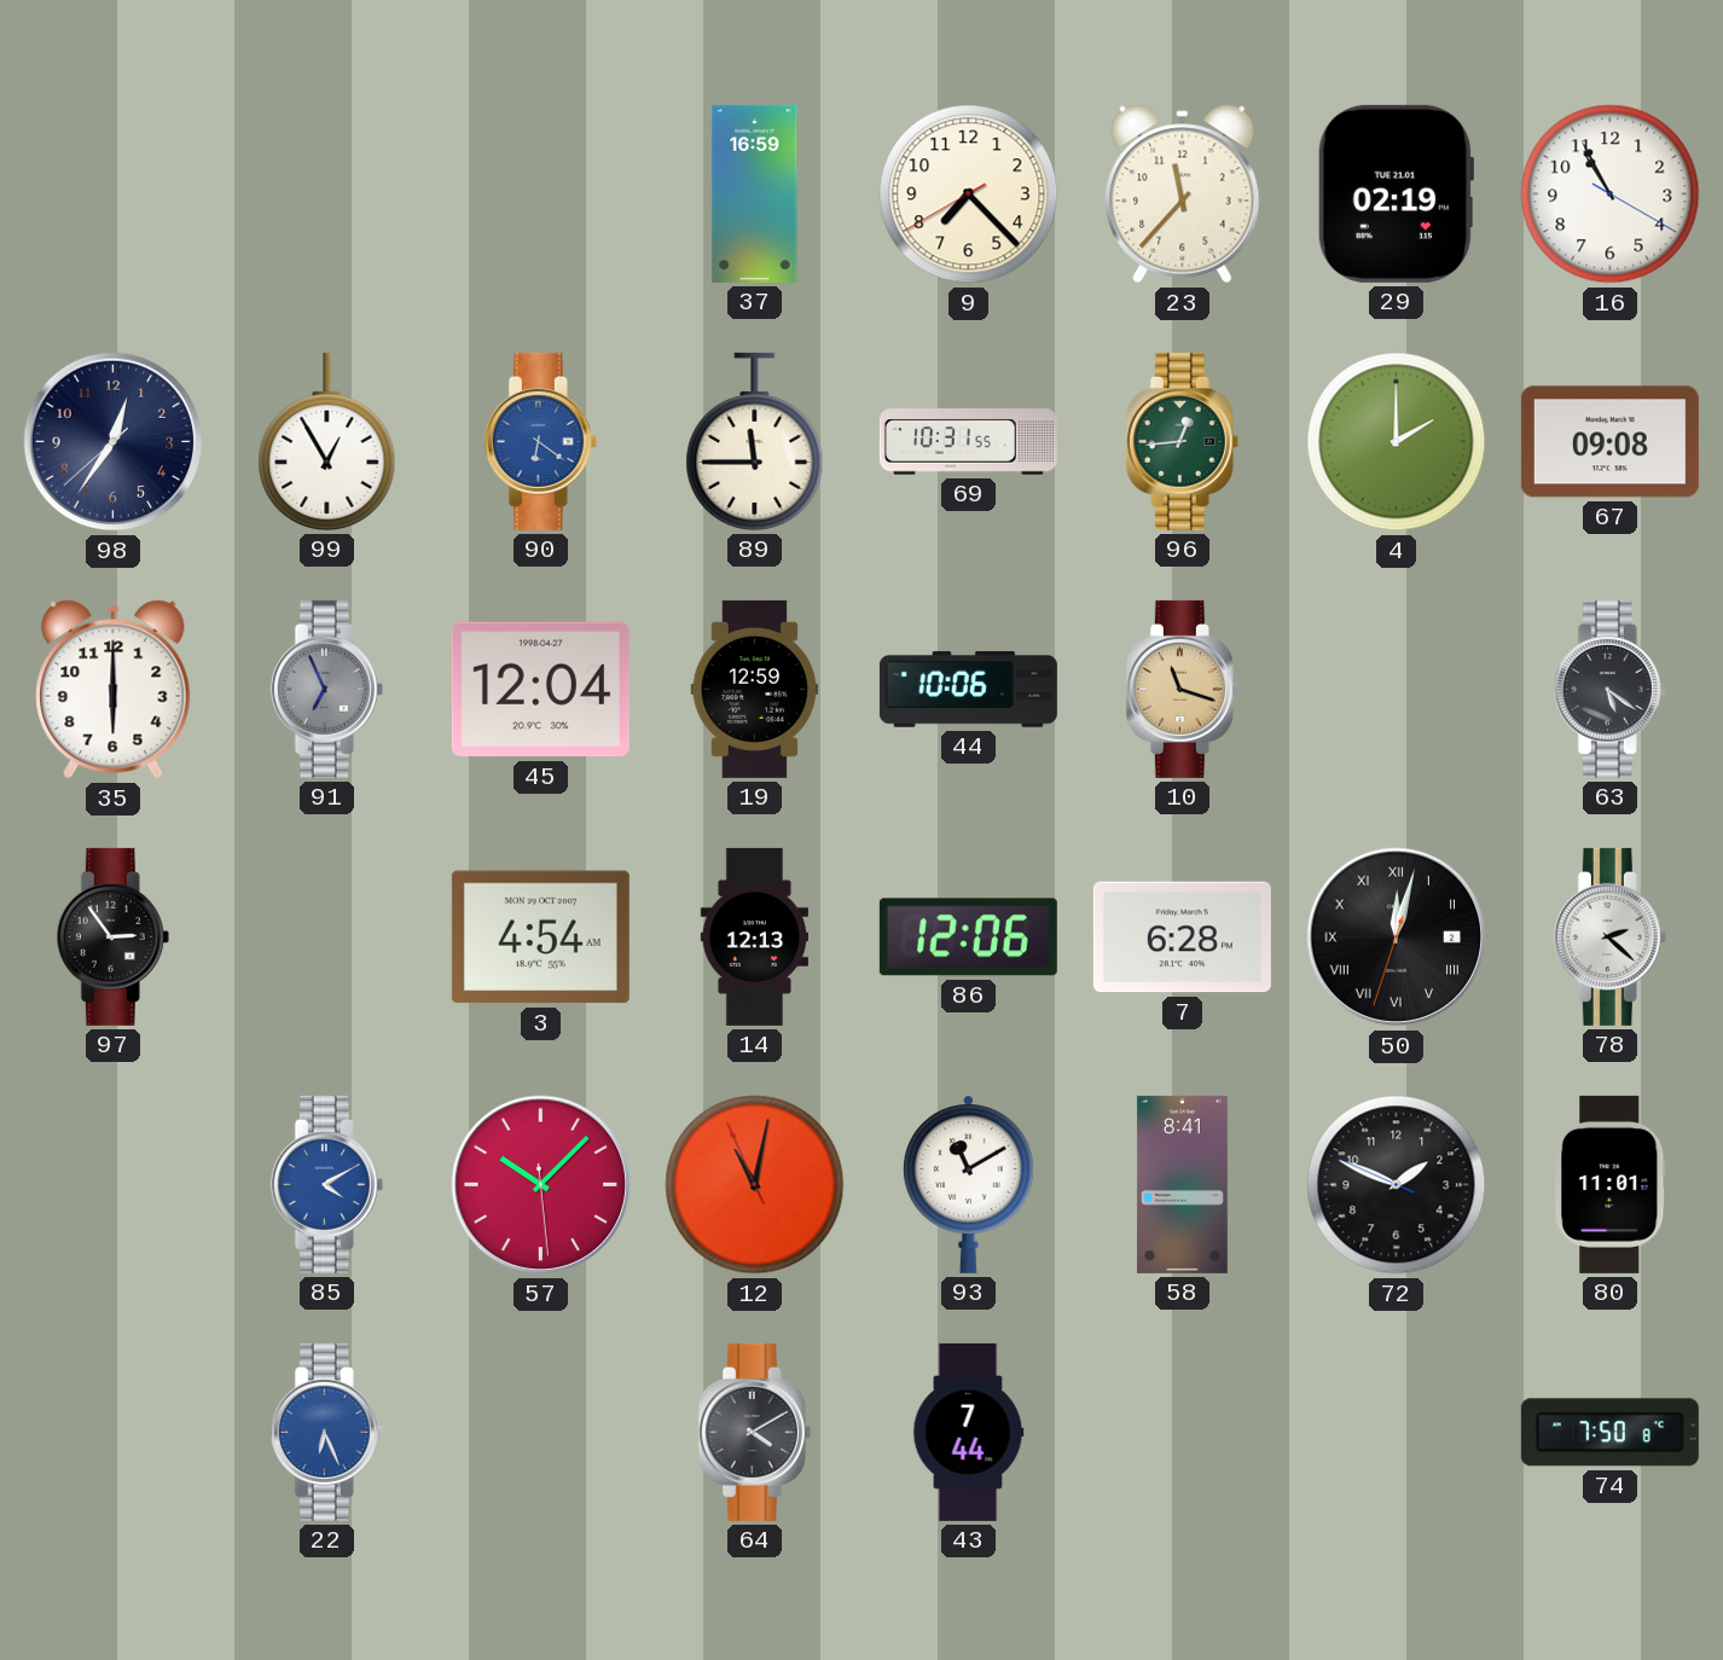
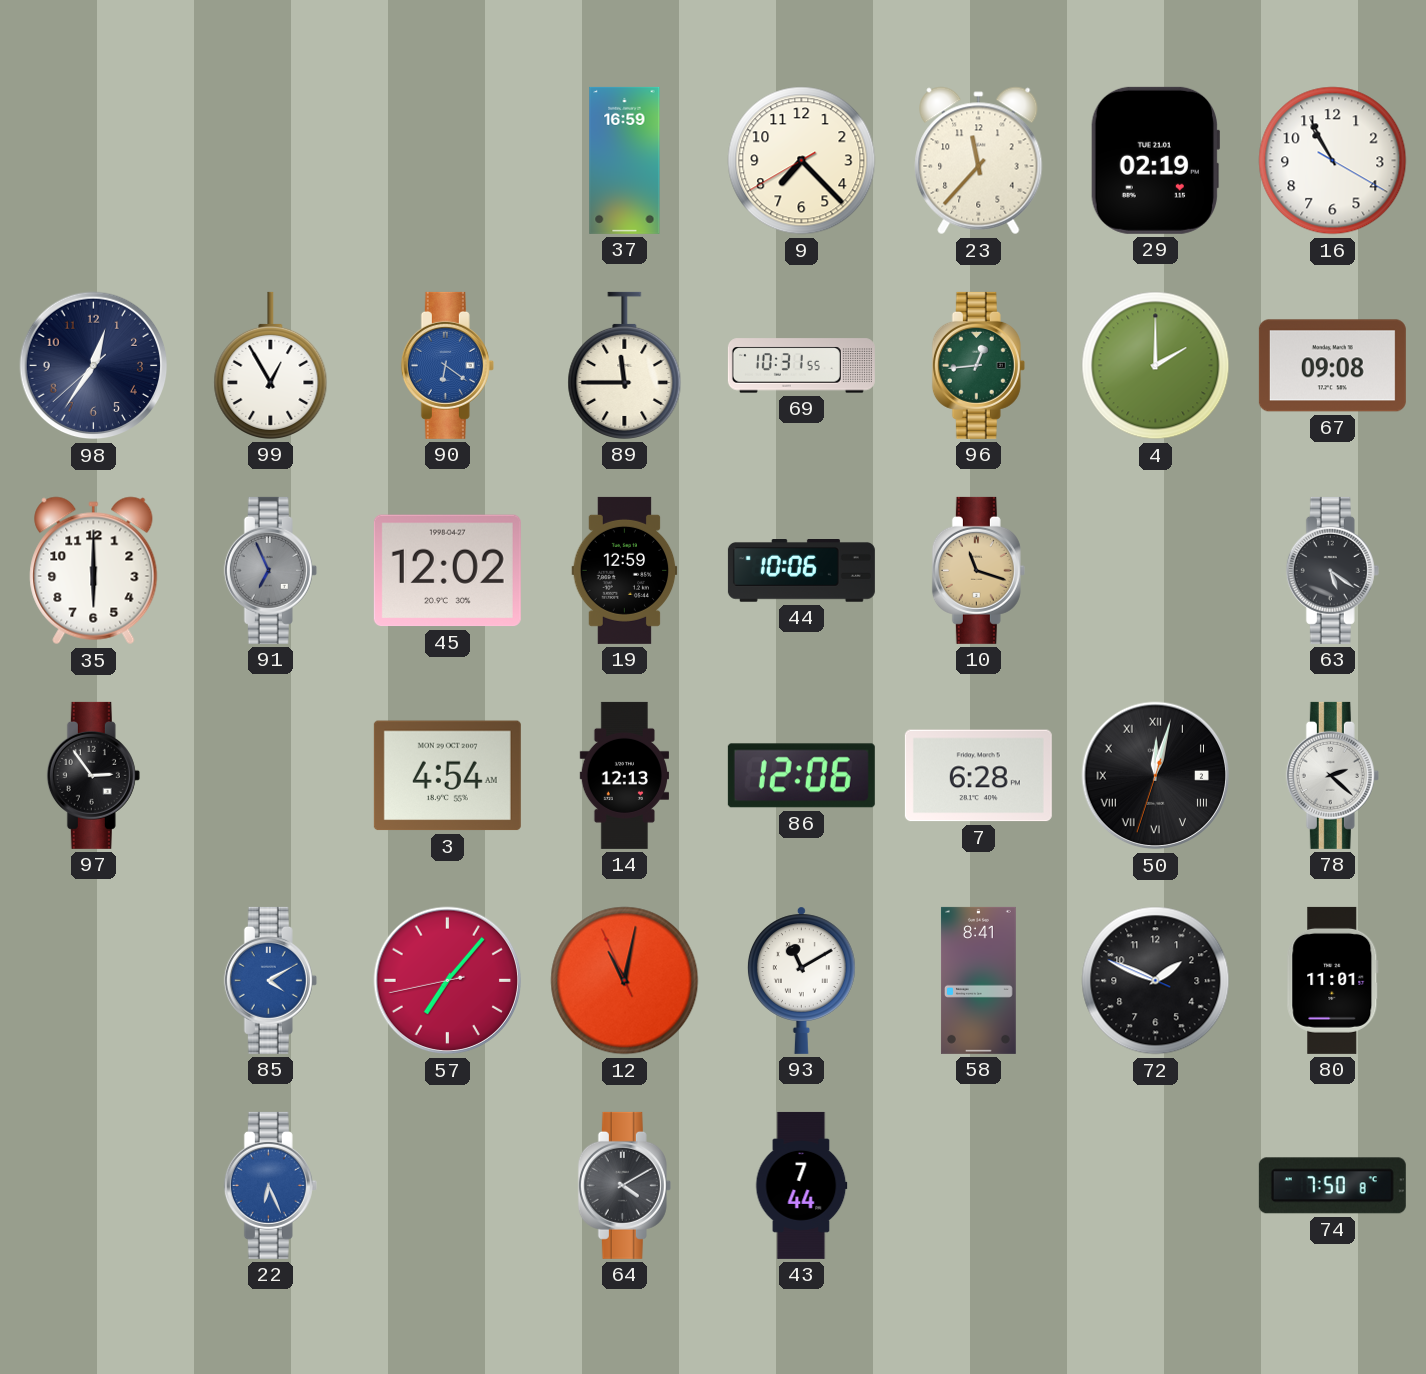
45: 12:04 -> 12:02
57: 10:07 -> 7:06
